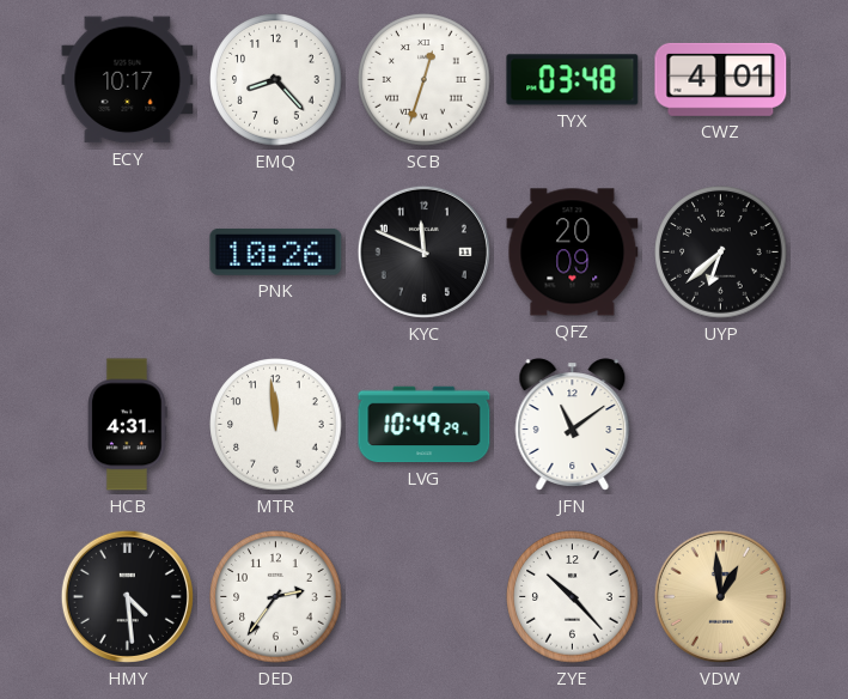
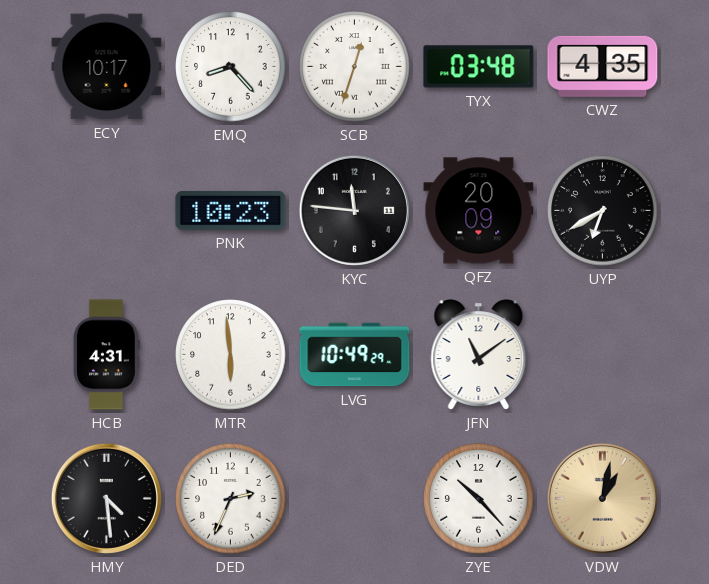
CWZ: 4:01 -> 4:35
PNK: 10:26 -> 10:23
KYC: 11:49 -> 11:46
UYP: 6:38 -> 6:40
MTR: 11:59 -> 5:59
DED: 2:36 -> 2:34
VDW: 12:59 -> 1:02
